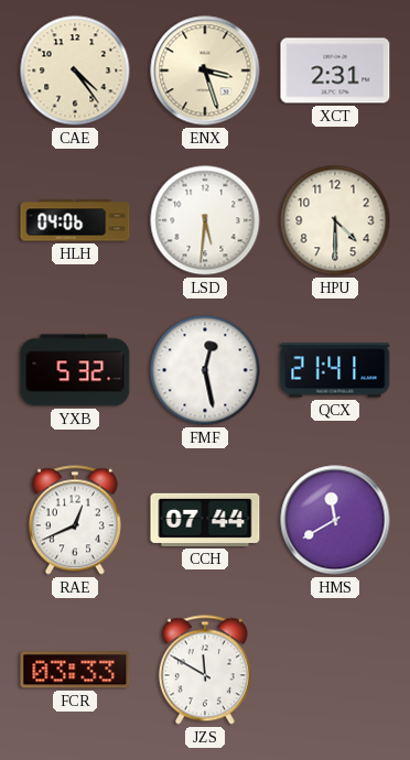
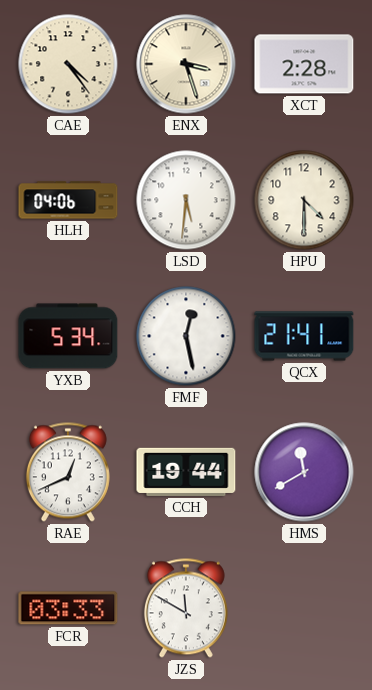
XCT: 2:31 -> 2:28
YXB: 5:32 -> 5:34
CCH: 07:44 -> 19:44
